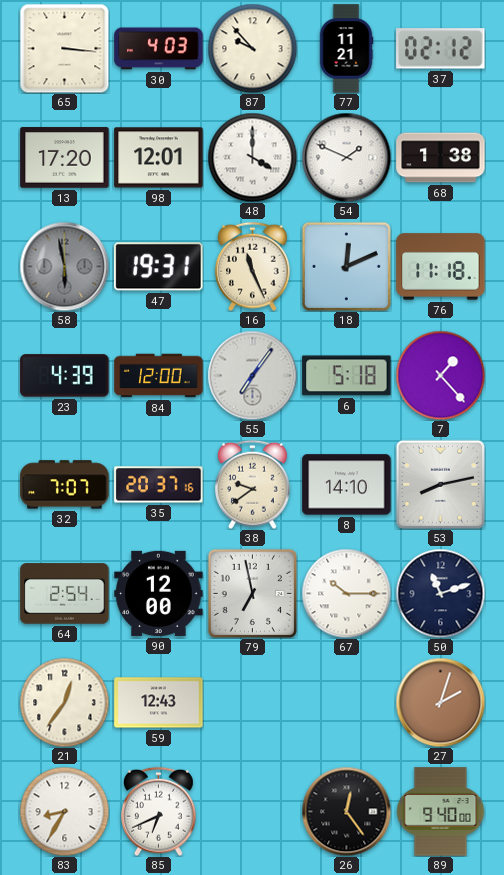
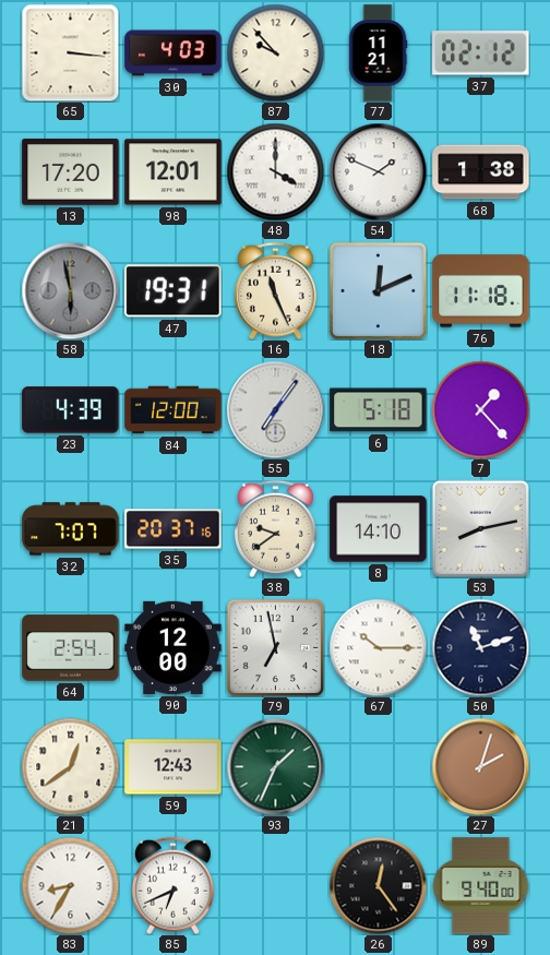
21: 12:36 -> 12:39
93: none -> 1:34
